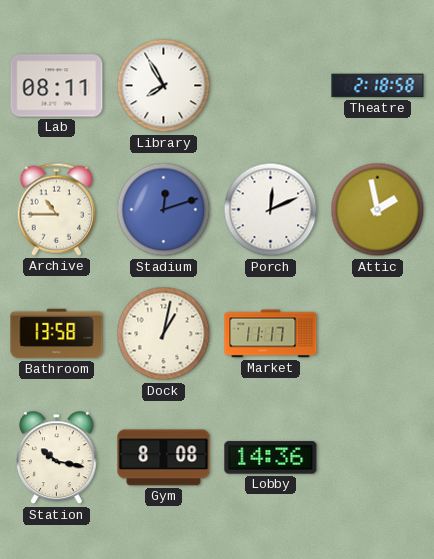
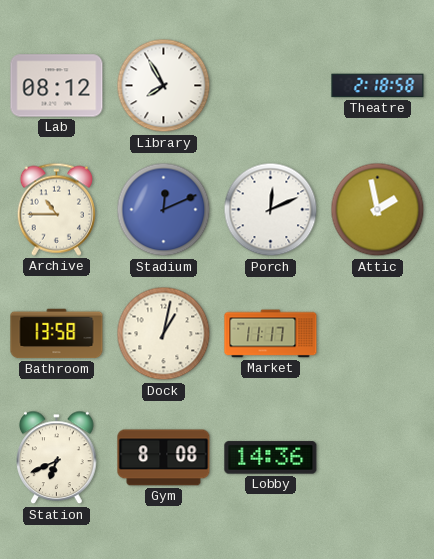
Lab: 08:11 -> 08:12
Stadium: 12:12 -> 12:11
Station: 10:17 -> 6:41
